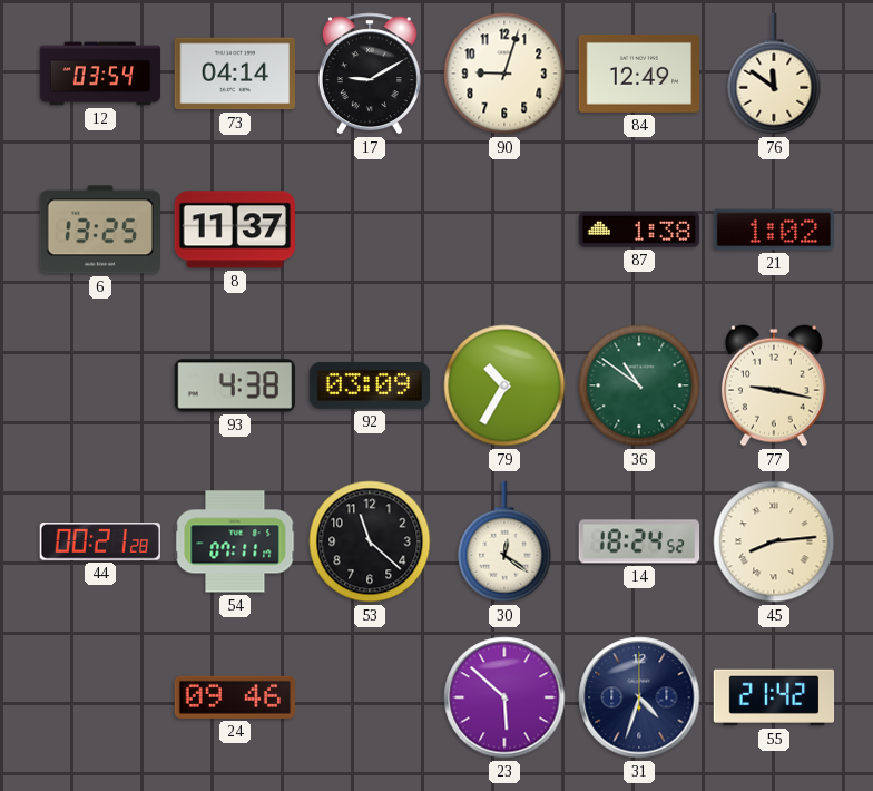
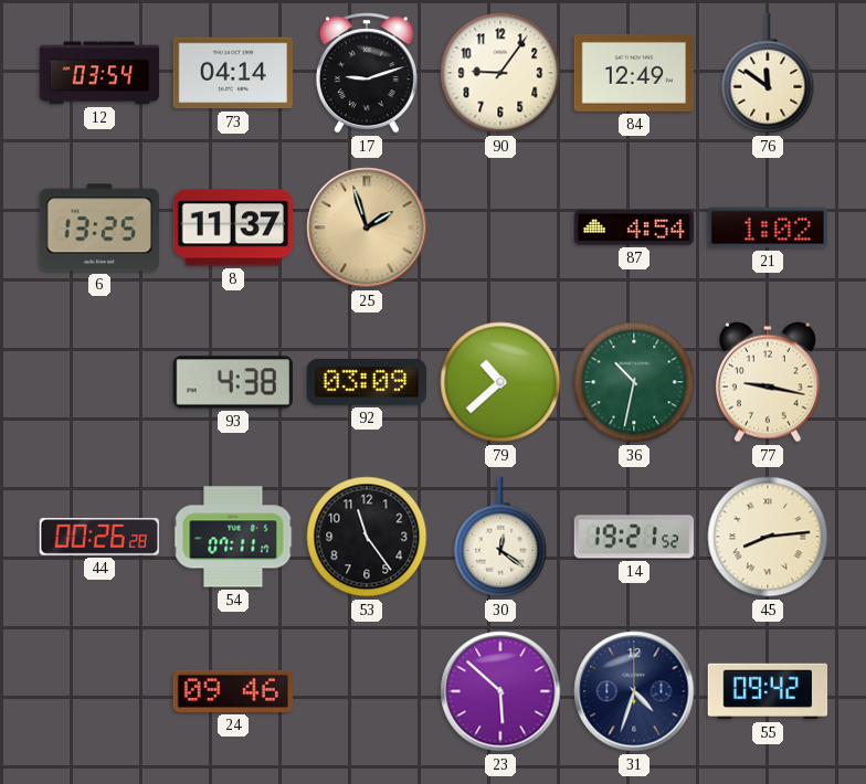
17: 9:10 -> 9:12
90: 9:03 -> 9:06
25: none -> 1:57
87: 1:38 -> 4:54
79: 10:35 -> 10:38
36: 10:51 -> 10:32
44: 00:21 -> 00:26
53: 11:22 -> 11:24
14: 18:24 -> 19:21
55: 21:42 -> 09:42
